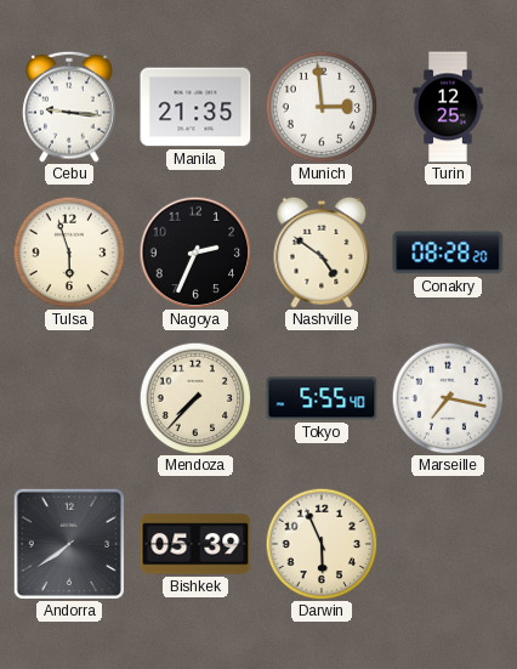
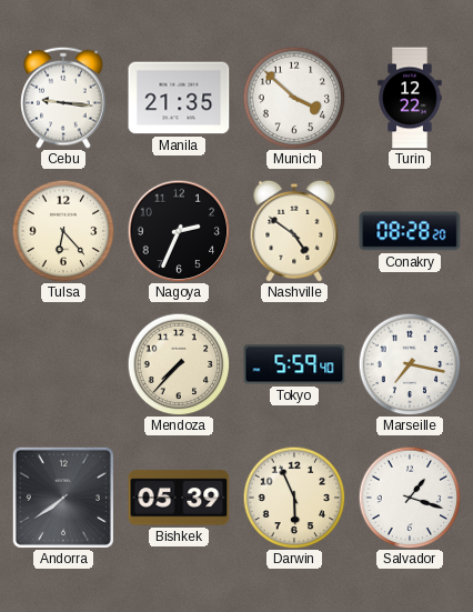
Munich: 2:59 -> 3:52
Turin: 12:25 -> 12:22
Tulsa: 5:57 -> 6:23
Tokyo: 5:55 -> 5:59
Salvador: none -> 1:18
